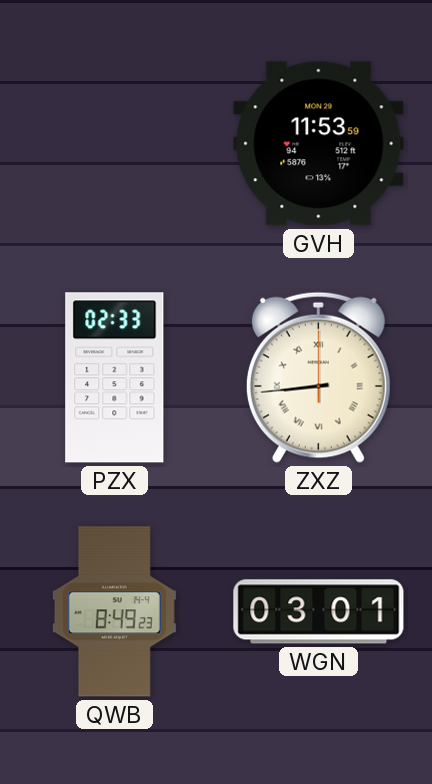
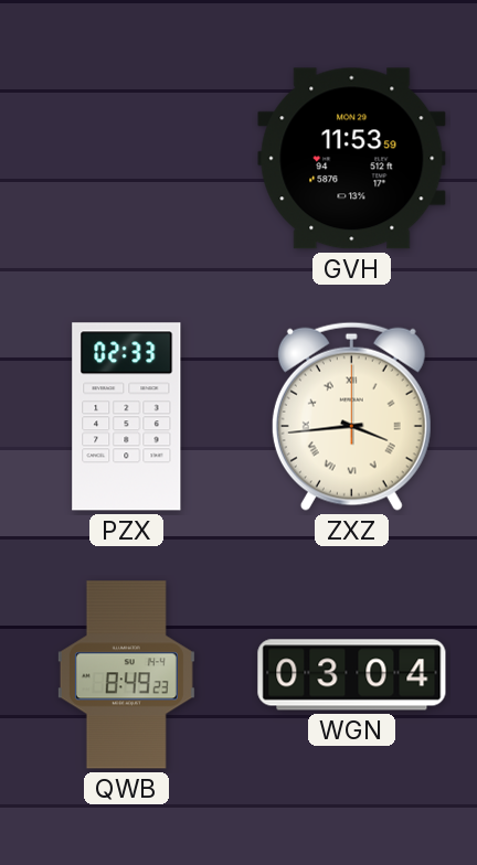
ZXZ: 8:44 -> 3:44
WGN: 03:01 -> 03:04
